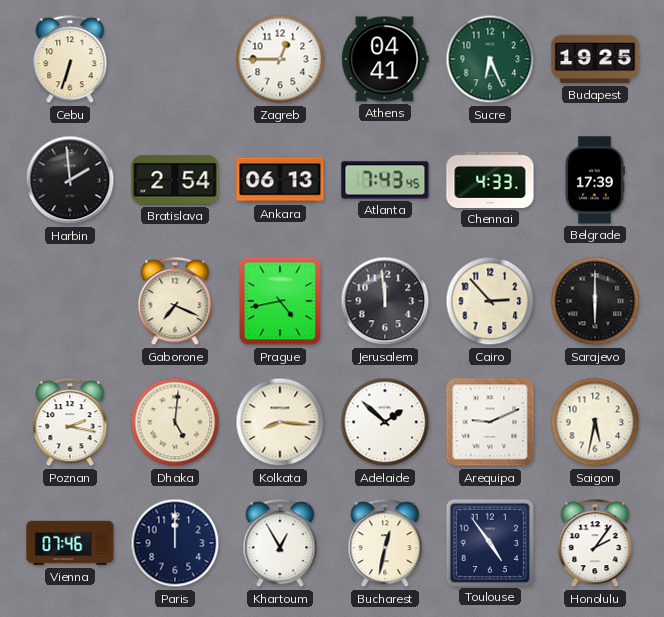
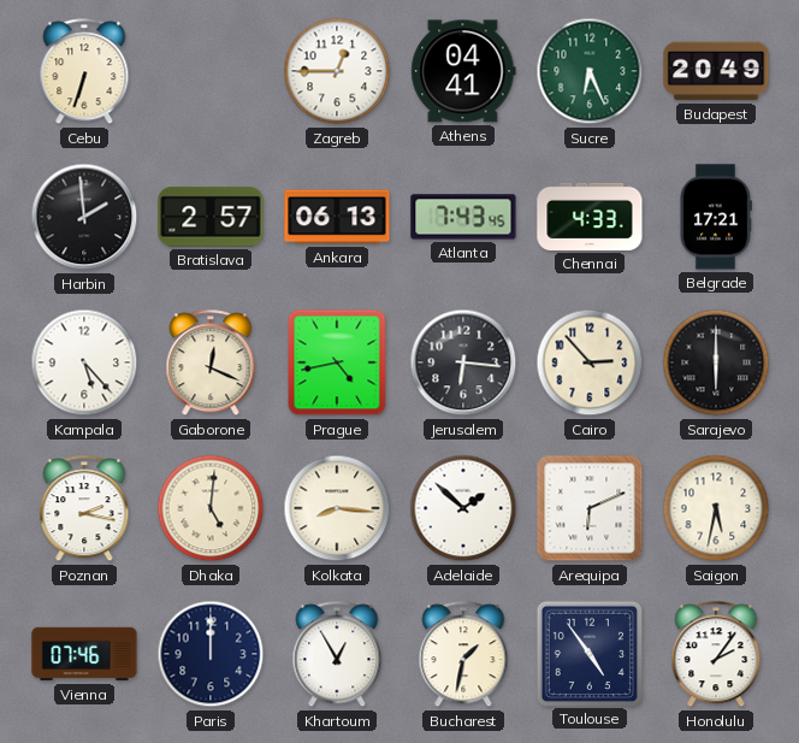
Budapest: 19:25 -> 20:49
Bratislava: 2:54 -> 2:57
Belgrade: 17:39 -> 17:21
Kampala: none -> 5:23
Gaborone: 7:19 -> 12:19
Jerusalem: 11:59 -> 6:16
Arequipa: 9:11 -> 6:11
Bucharest: 12:32 -> 1:32
